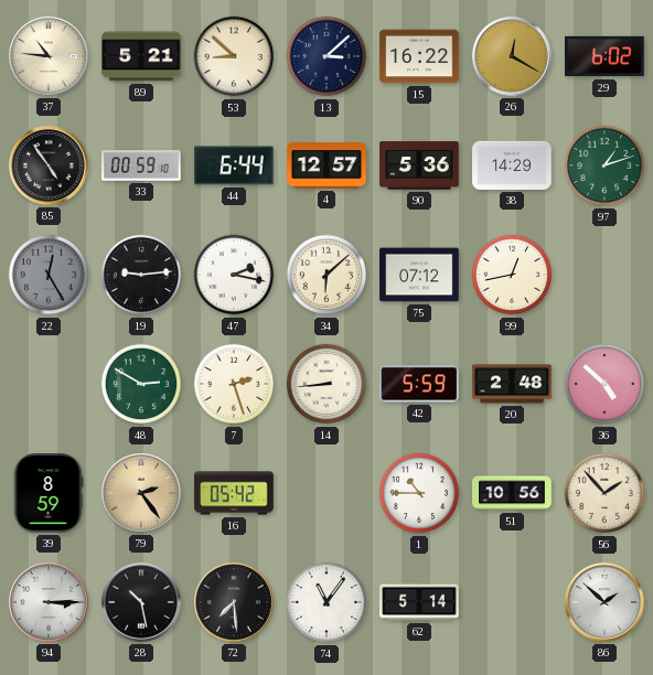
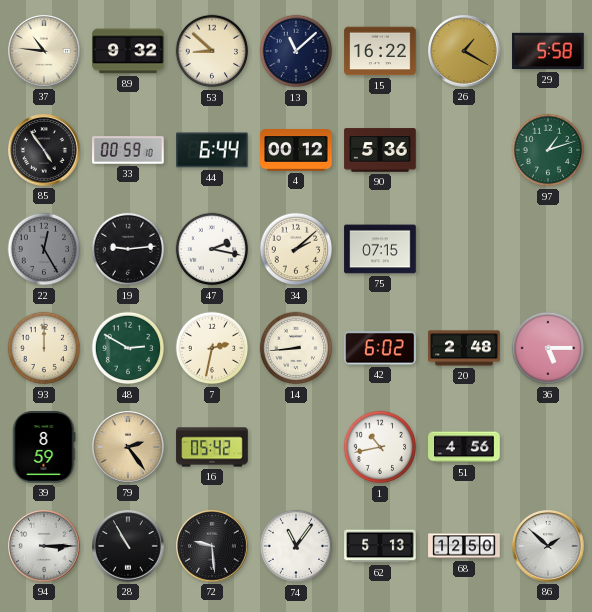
89: 5:21 -> 9:32
13: 3:08 -> 11:08
26: 12:20 -> 1:20
29: 6:02 -> 5:58
4: 12:57 -> 00:12
38: 14:29 -> none
34: 6:08 -> 2:08
75: 07:12 -> 07:15
99: 12:43 -> none
93: none -> 12:00
7: 2:27 -> 2:32
42: 5:59 -> 6:02
36: 4:52 -> 5:15
1: 10:45 -> 10:43
51: 10:56 -> 4:56
56: 1:53 -> none
28: 10:28 -> 10:55
72: 7:29 -> 9:29
62: 5:14 -> 5:13
68: none -> 12:50
